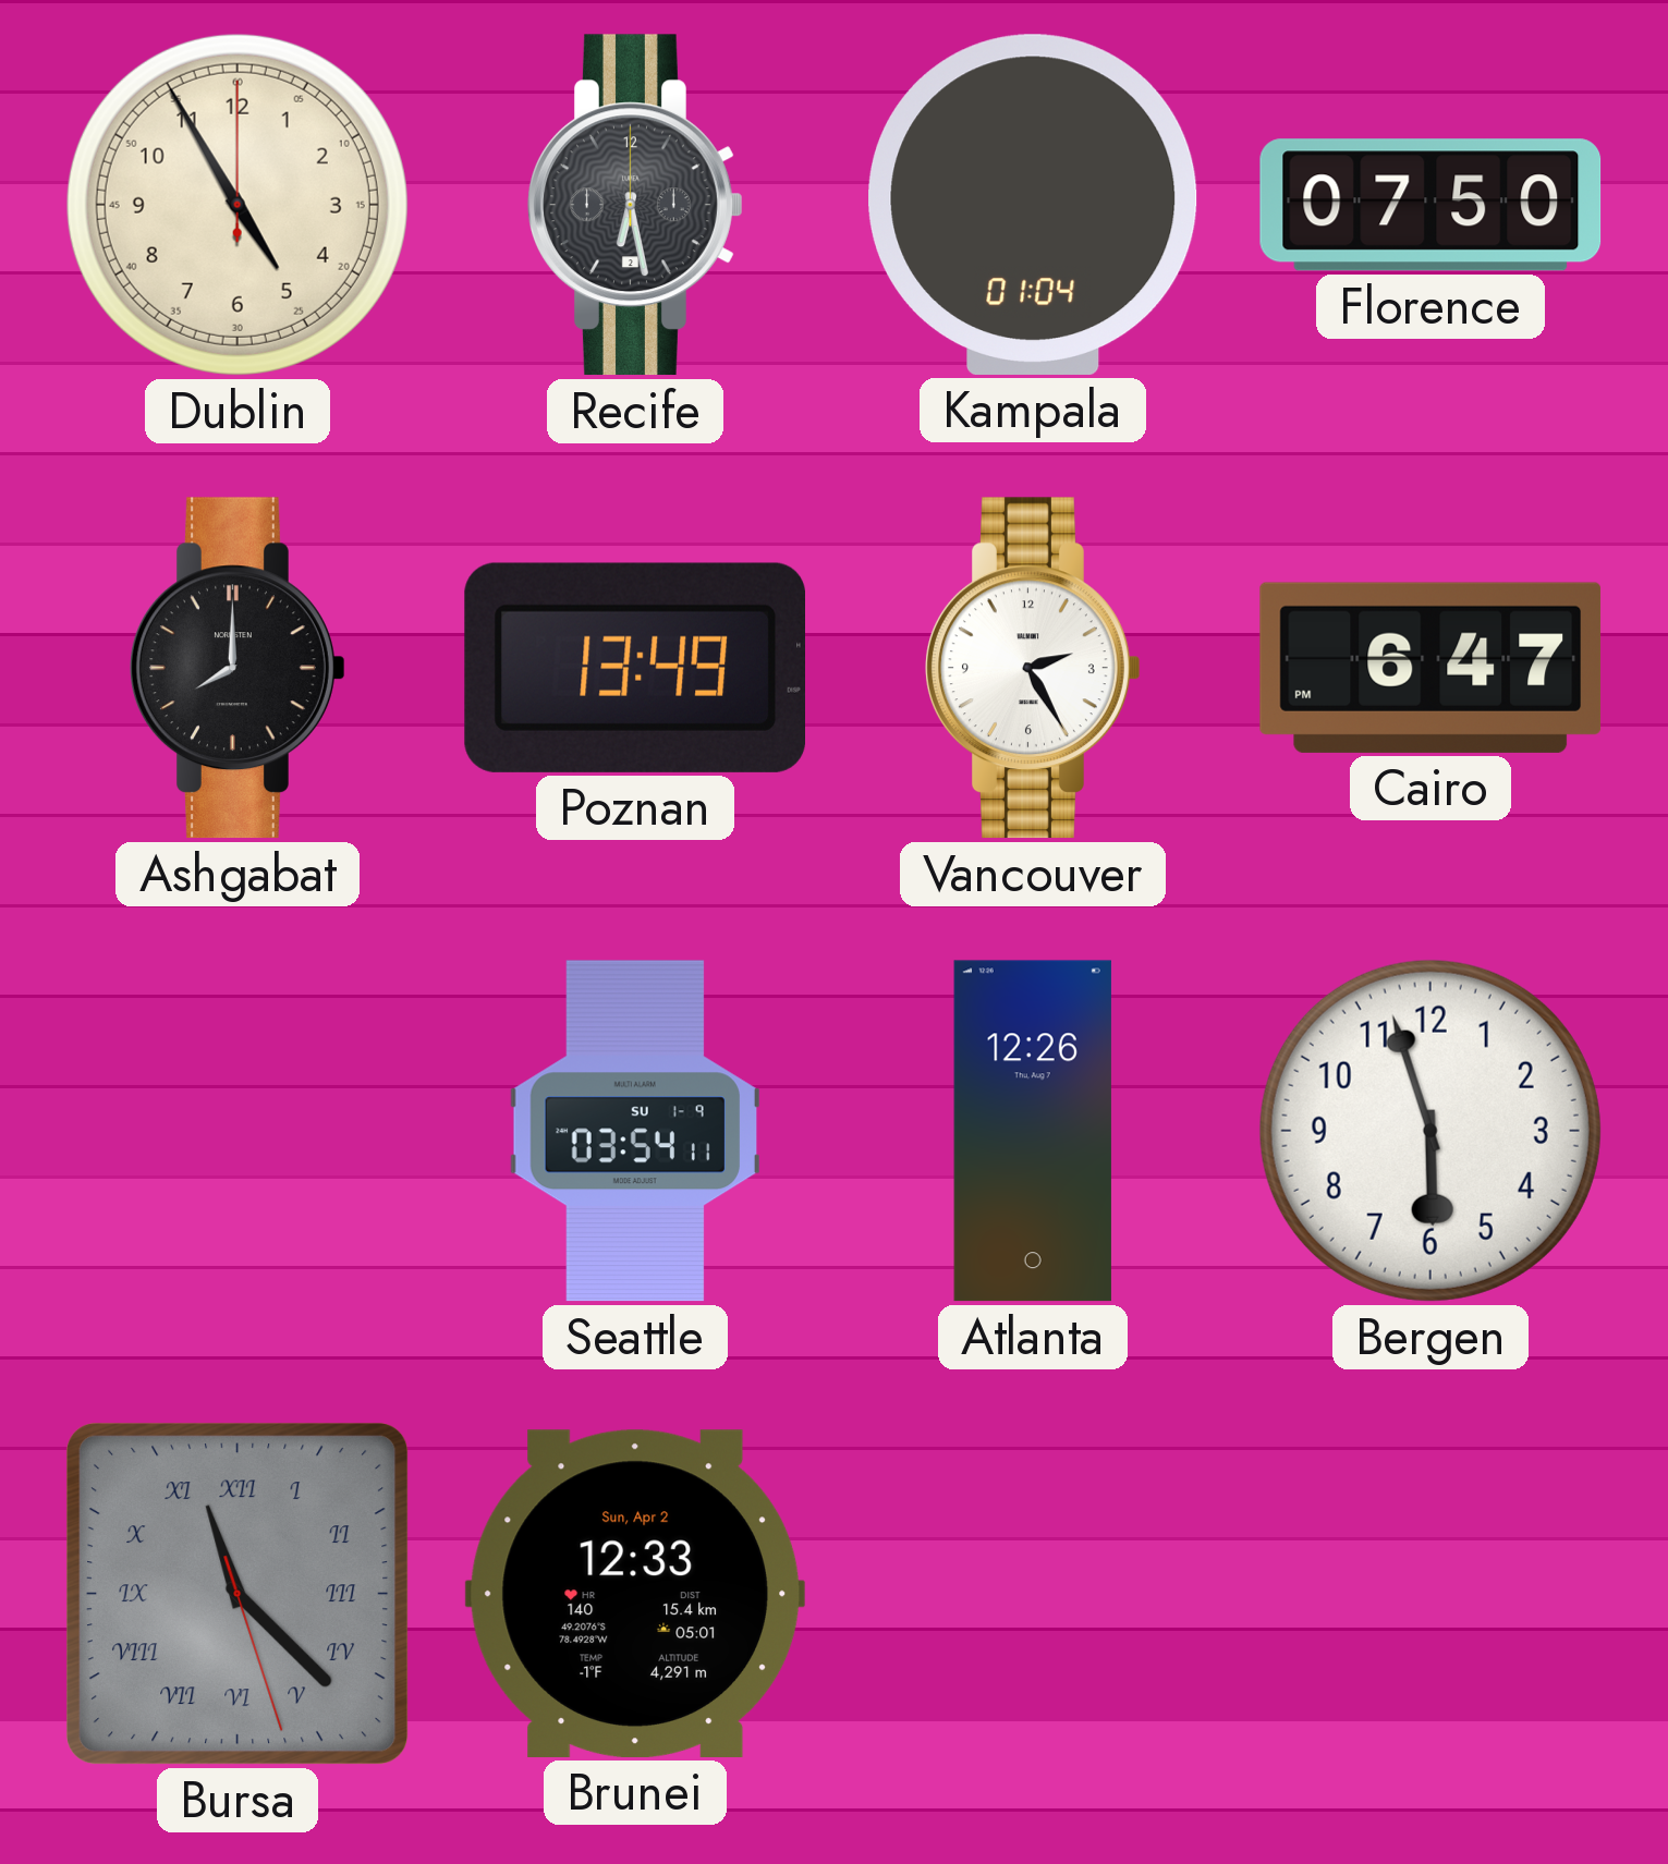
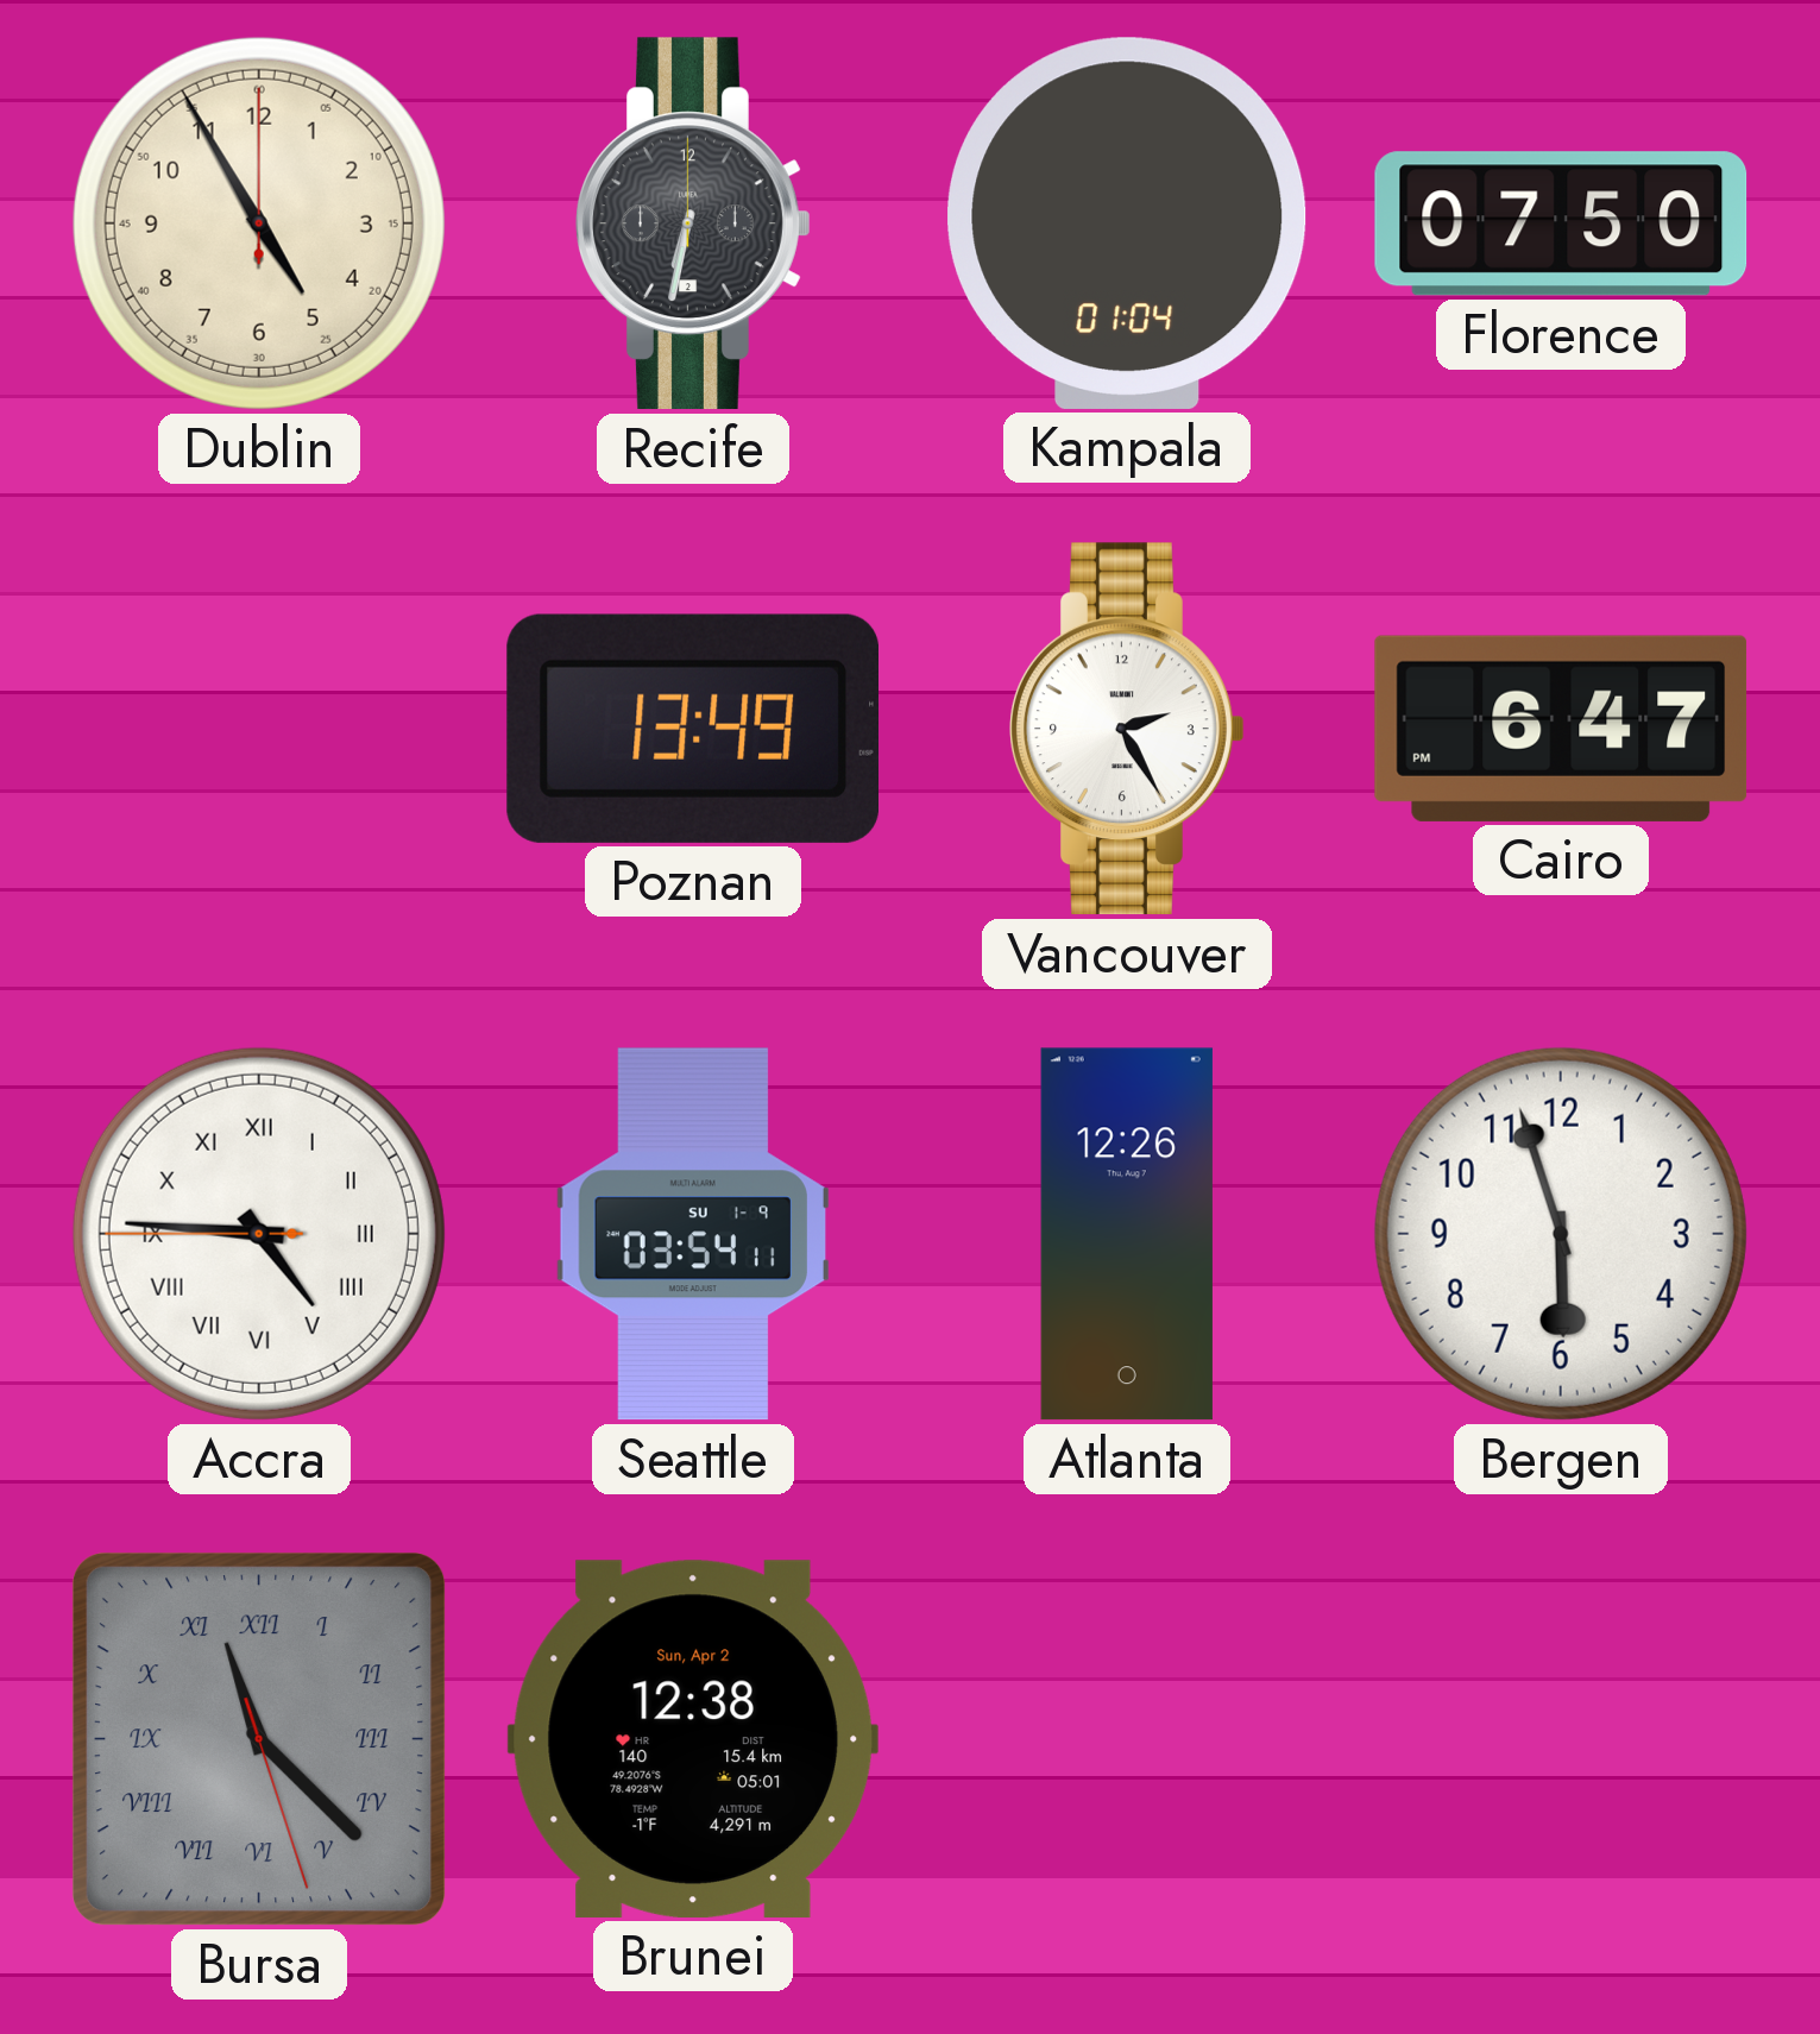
Recife: 6:28 -> 6:32
Ashgabat: 8:00 -> none
Accra: none -> 4:45
Brunei: 12:33 -> 12:38
